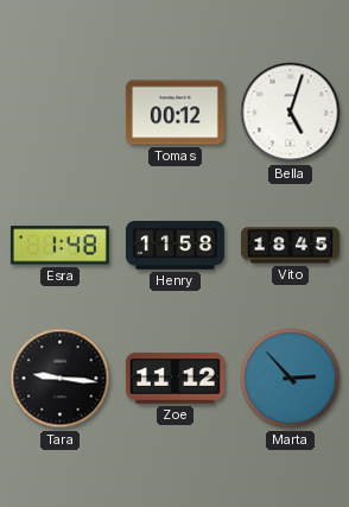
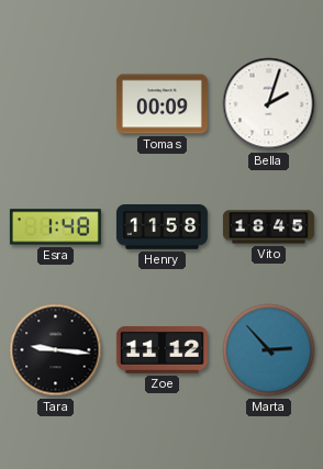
Tomas: 00:12 -> 00:09
Bella: 5:03 -> 2:03
